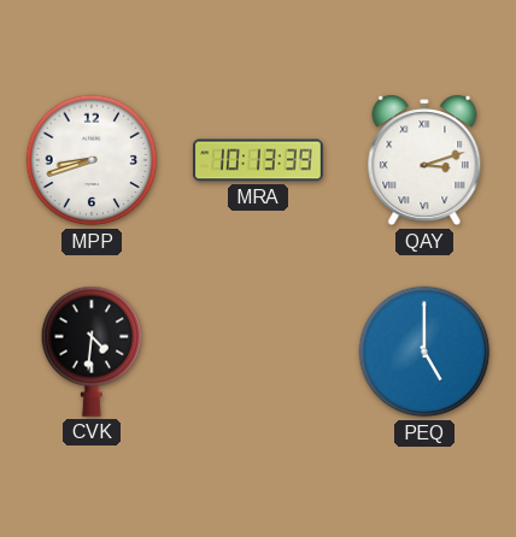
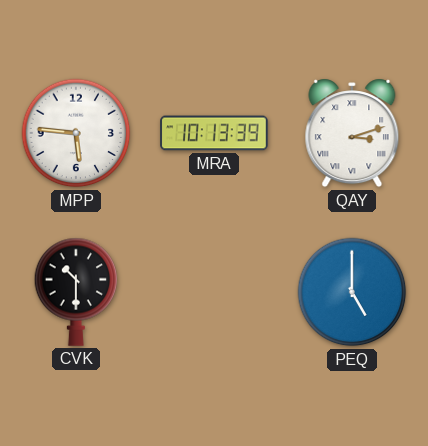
MPP: 8:42 -> 5:46
CVK: 4:31 -> 10:30
